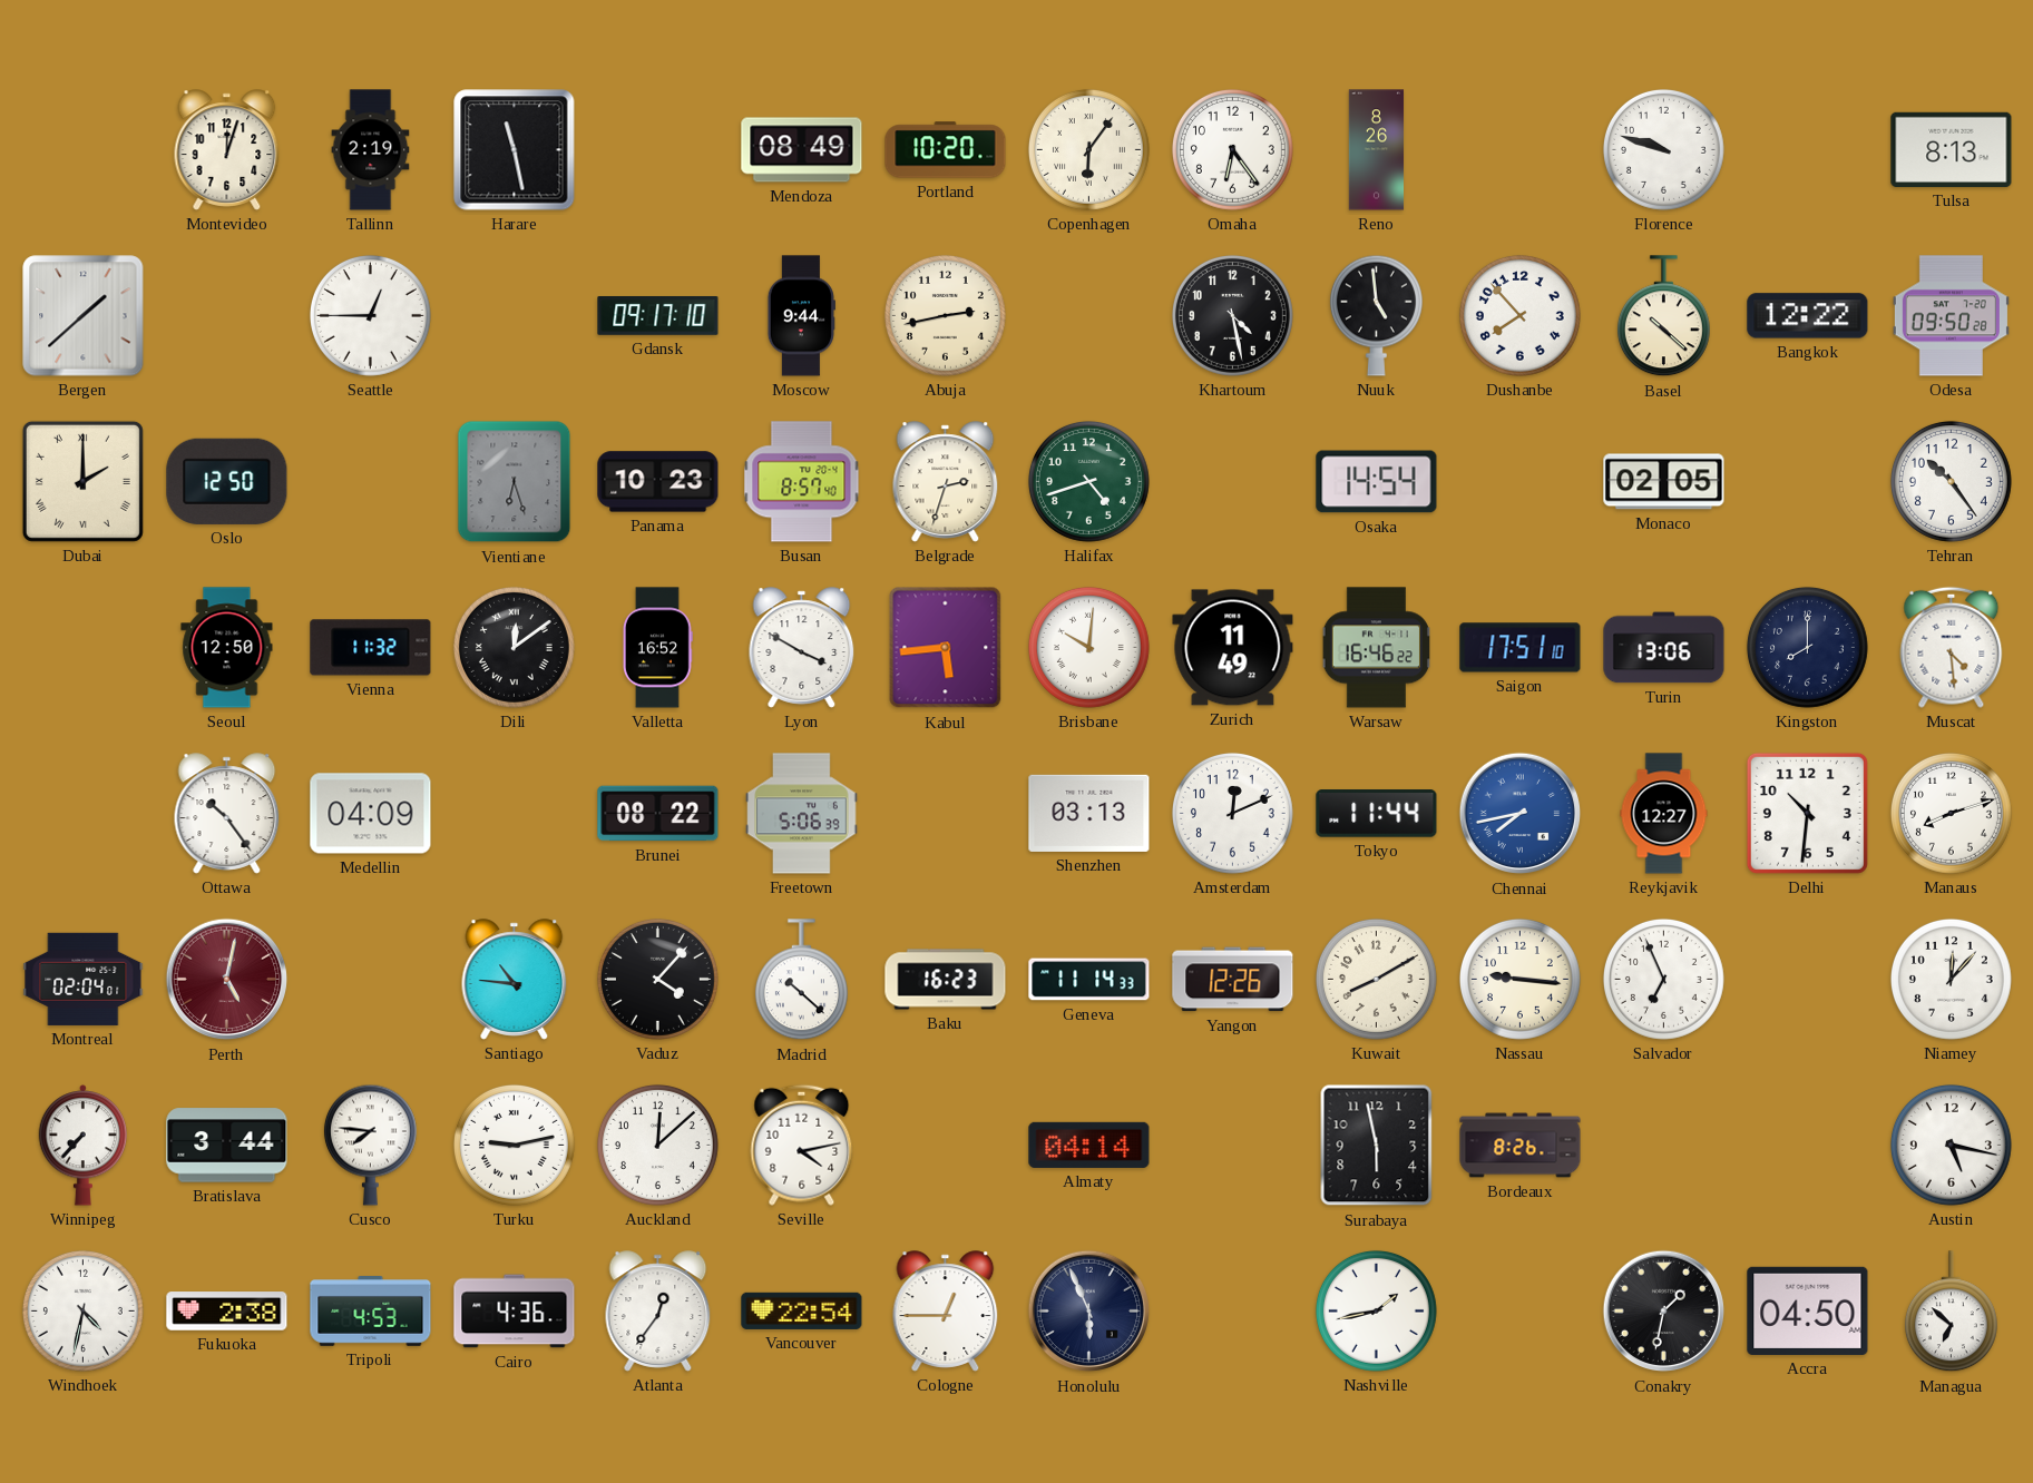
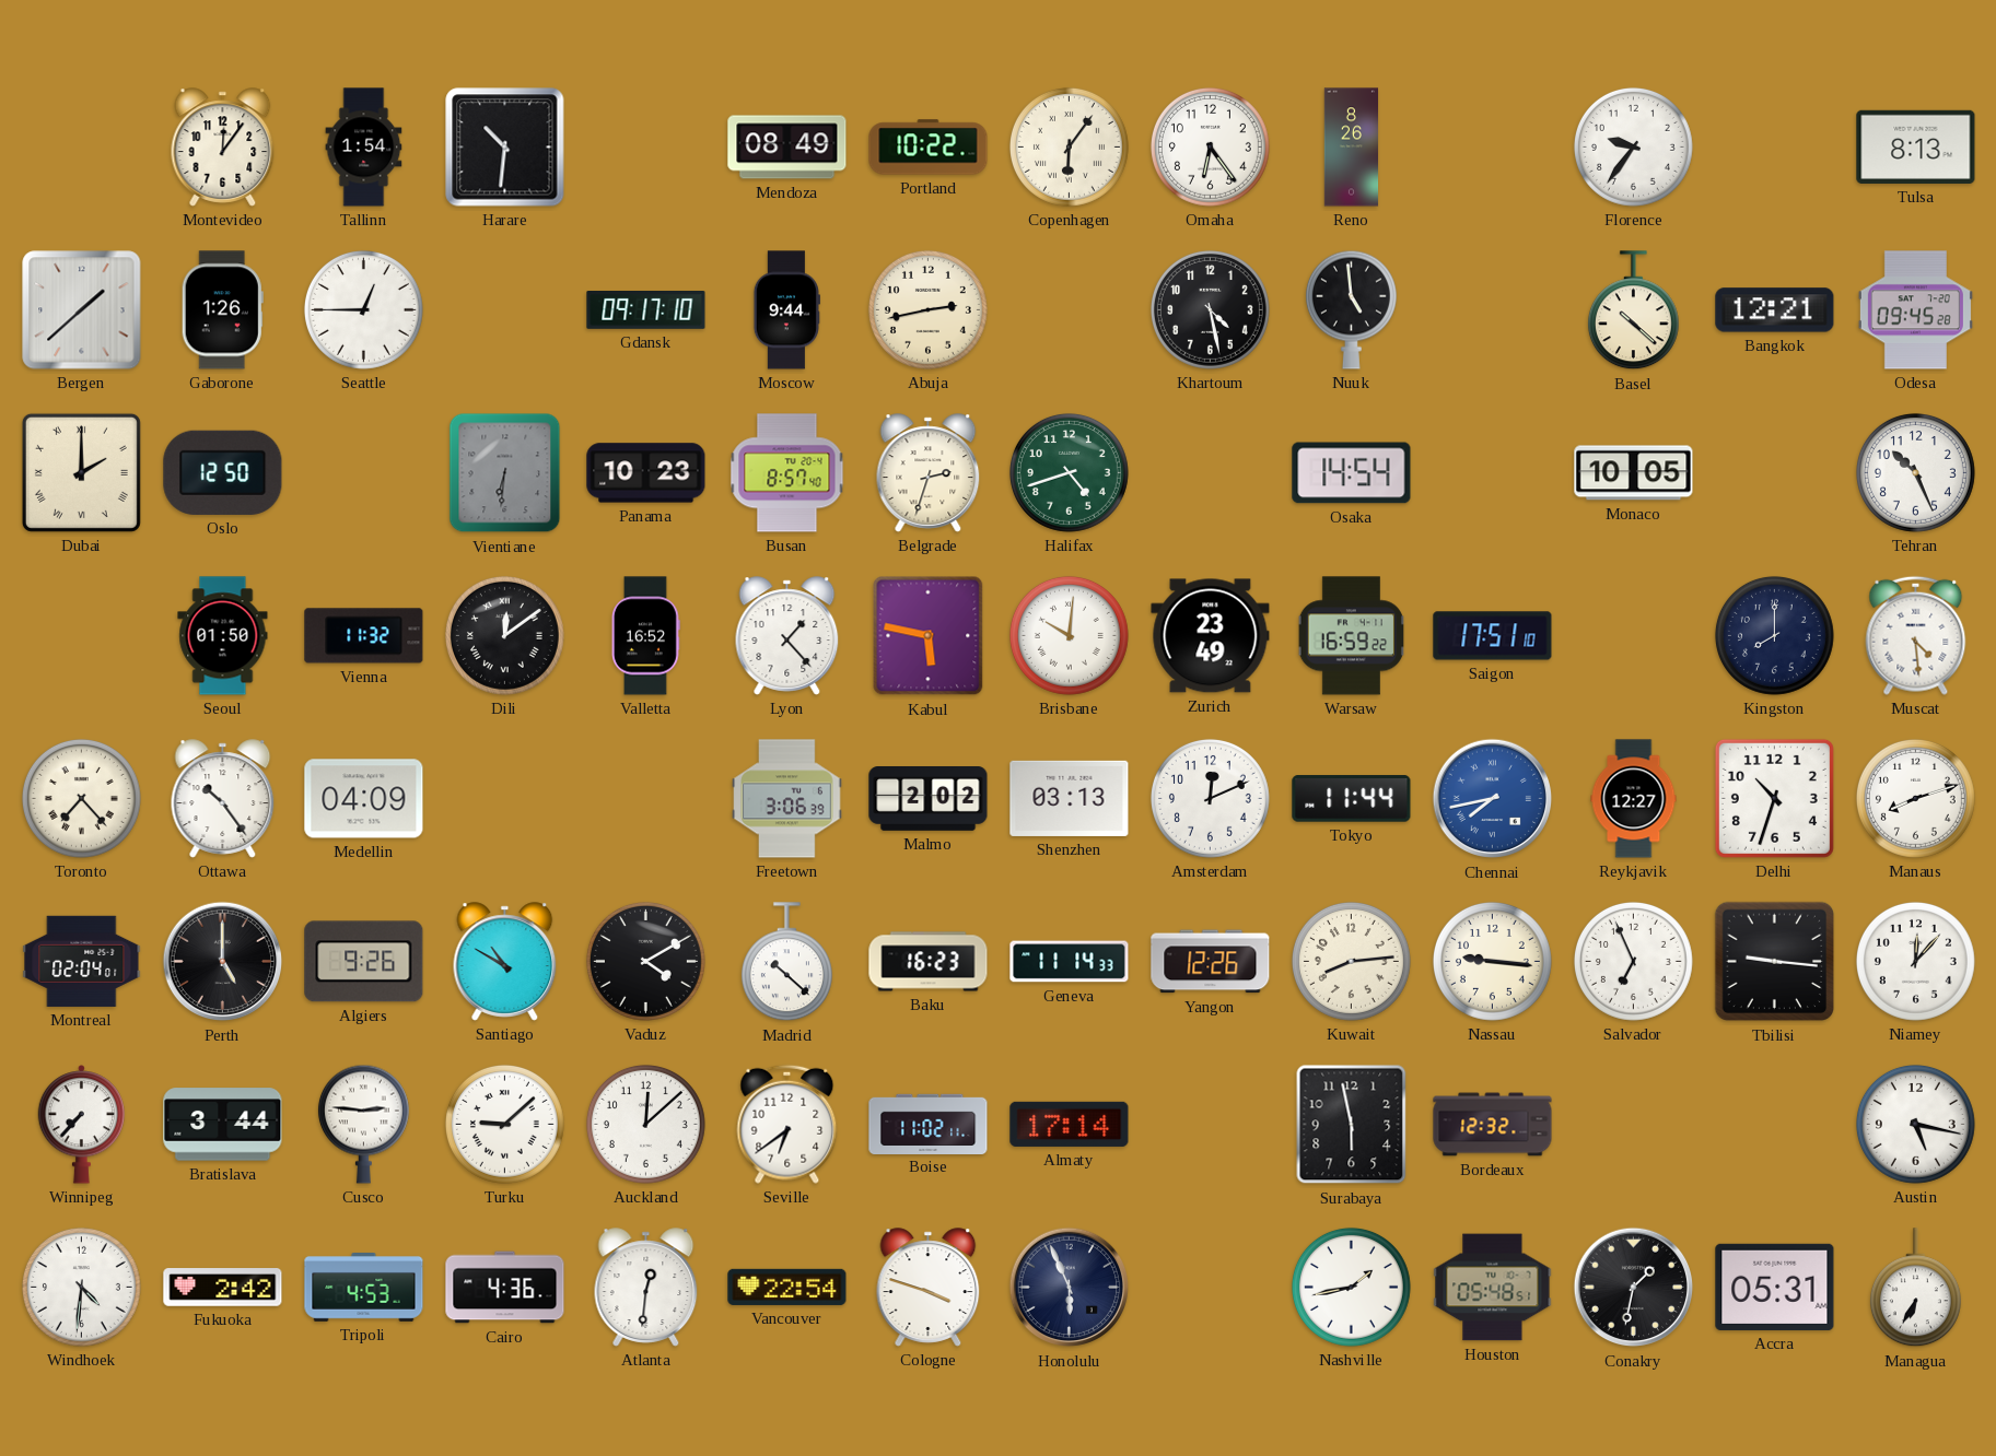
Montevideo: 12:03 -> 12:06
Tallinn: 2:19 -> 1:54
Harare: 11:28 -> 10:31
Portland: 10:20 -> 10:22
Florence: 9:48 -> 9:36
Gaborone: none -> 1:26
Dushanbe: 7:53 -> none
Bangkok: 12:22 -> 12:21
Odesa: 09:50 -> 09:45
Vientiane: 6:27 -> 6:31
Monaco: 02:05 -> 10:05
Tehran: 10:24 -> 10:26
Seoul: 12:50 -> 01:50
Lyon: 3:50 -> 1:23
Kabul: 5:44 -> 5:47
Zurich: 11:49 -> 23:49
Warsaw: 16:46 -> 16:59
Turin: 13:06 -> none
Toronto: none -> 7:23
Brunei: 08:22 -> none
Freetown: 5:06 -> 3:06
Malmo: none -> 2:02
Delhi: 10:31 -> 10:33
Perth: 5:02 -> 5:00
Perth dial: burgundy -> black
Algiers: none -> 9:26
Santiago: 10:46 -> 10:50
Vaduz: 4:07 -> 4:10
Kuwait: 8:10 -> 8:14
Tbilisi: none -> 9:16
Cusco: 7:46 -> 2:46
Turku: 9:13 -> 9:08
Seville: 4:13 -> 6:39
Boise: none -> 11:02
Almaty: 04:14 -> 17:14
Bordeaux: 8:26 -> 12:32
Windhoek: 4:32 -> 4:31
Fukuoka: 2:38 -> 2:42
Atlanta: 12:36 -> 12:31
Cologne: 12:45 -> 3:48
Houston: none -> 05:48
Accra: 04:50 -> 05:31
Managua: 6:52 -> 6:35
